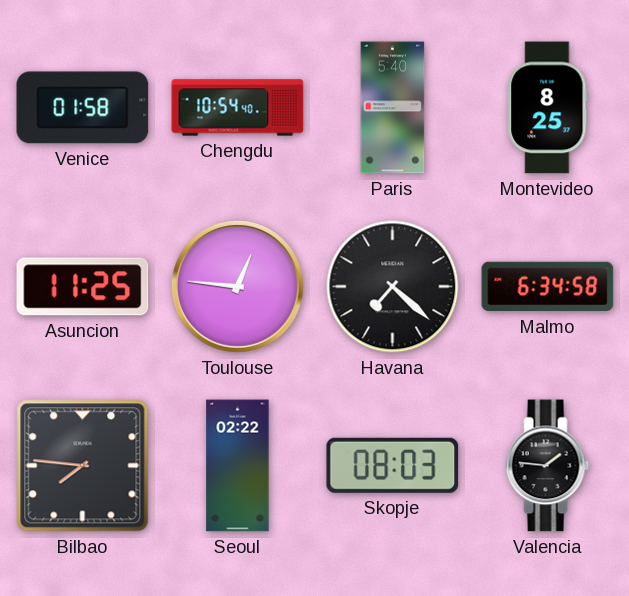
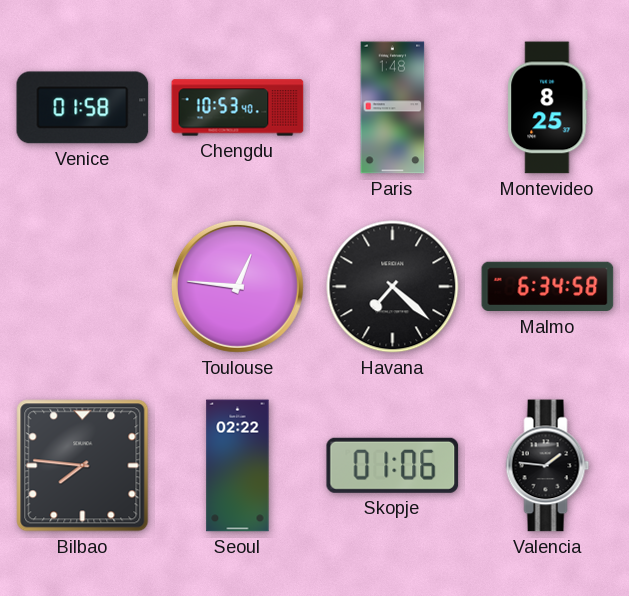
Chengdu: 10:54 -> 10:53
Paris: 5:40 -> 1:48
Asuncion: 11:25 -> none
Skopje: 08:03 -> 01:06
